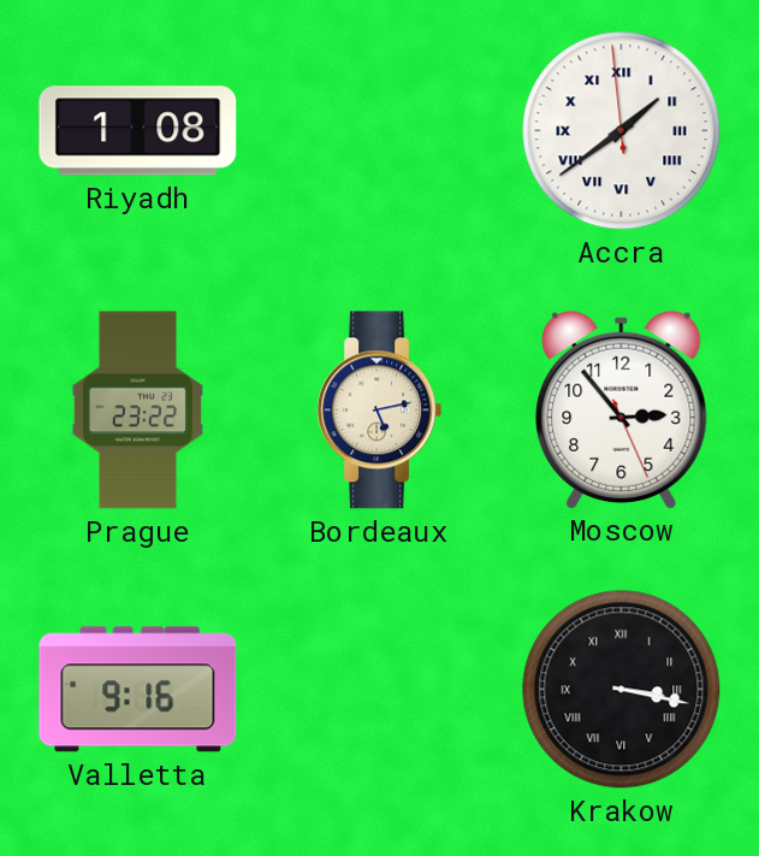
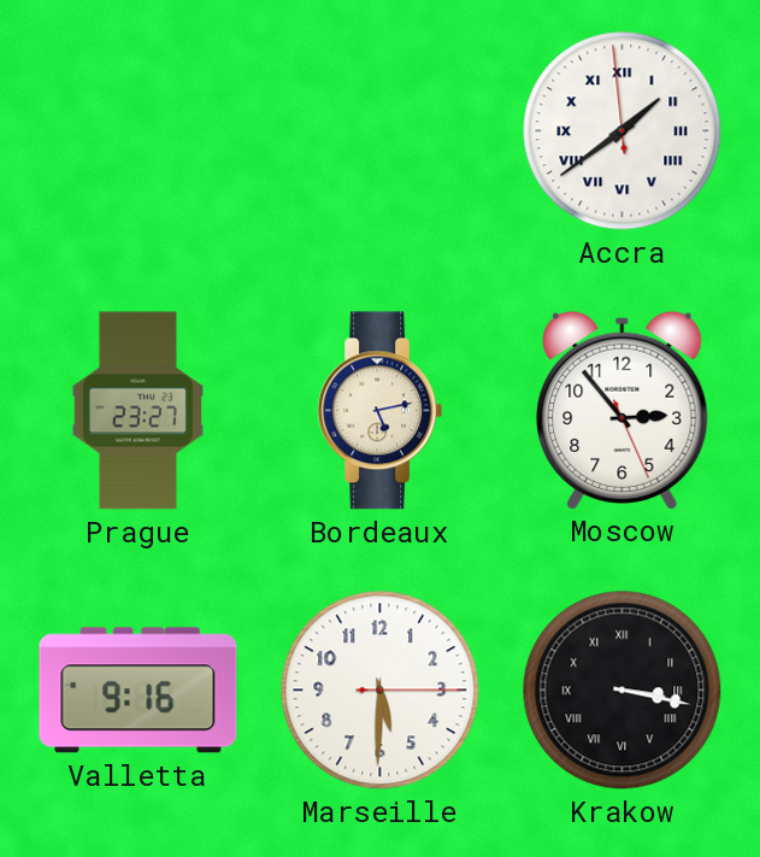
Riyadh: 1:08 -> none
Prague: 23:22 -> 23:27
Marseille: none -> 5:30
